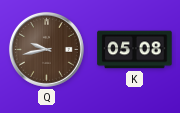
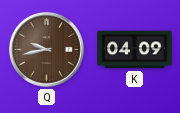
K: 05:08 -> 04:09
